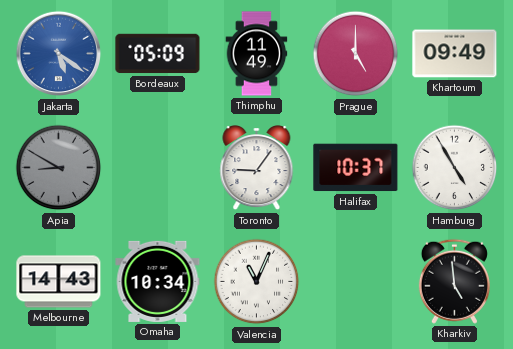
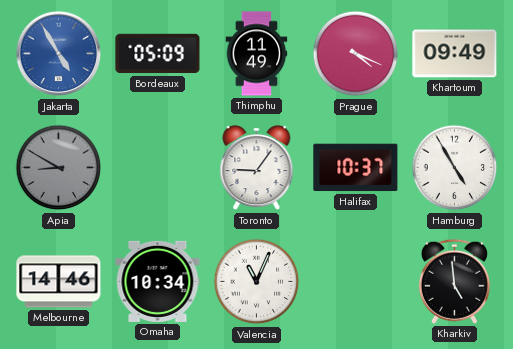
Jakarta: 5:21 -> 4:55
Prague: 5:00 -> 4:19
Melbourne: 14:43 -> 14:46
